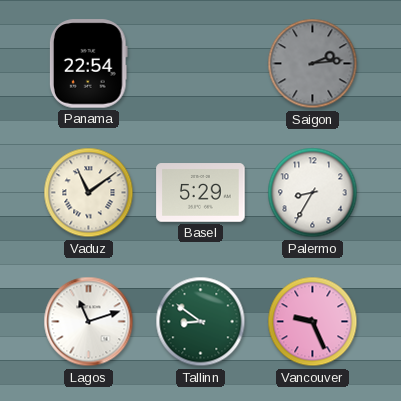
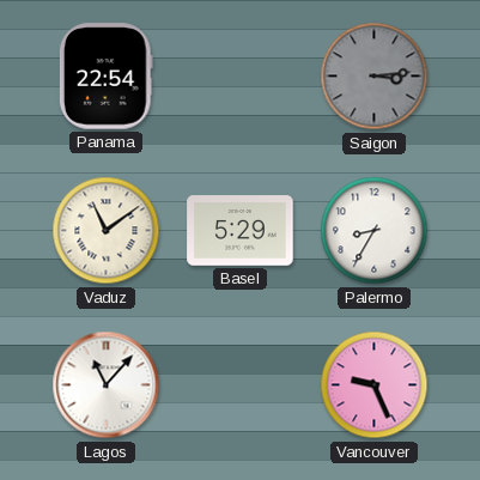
Saigon: 2:14 -> 3:14
Lagos: 11:12 -> 11:07
Tallinn: 8:51 -> none
